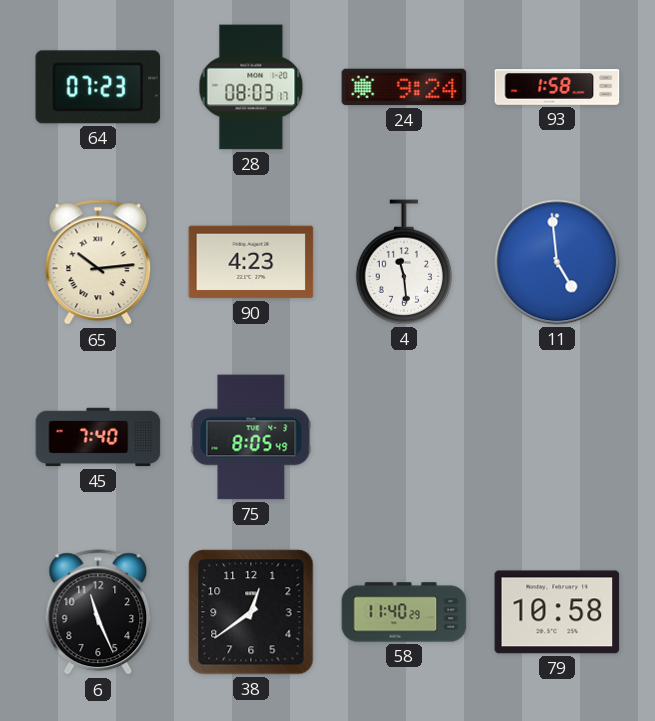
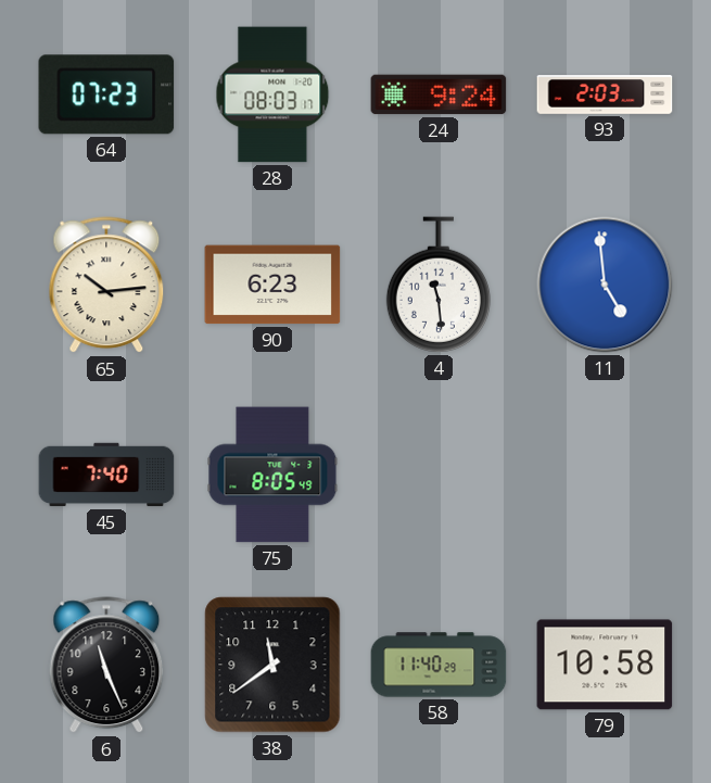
93: 1:58 -> 2:03
90: 4:23 -> 6:23
38: 12:39 -> 11:39
